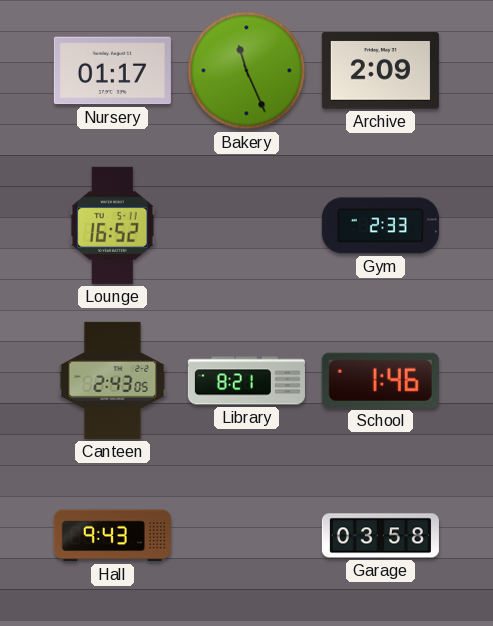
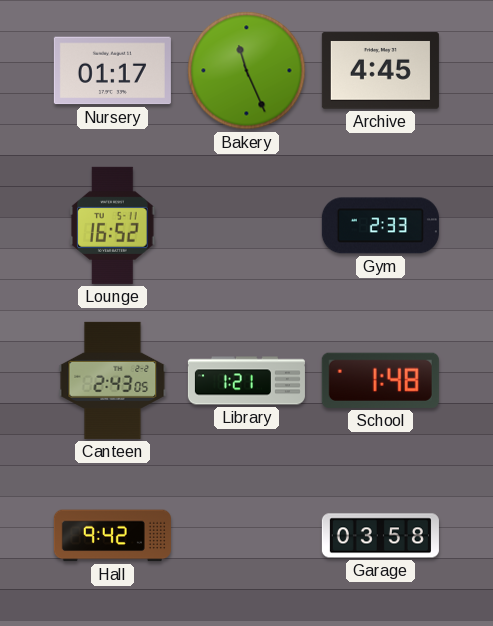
Archive: 2:09 -> 4:45
Library: 8:21 -> 1:21
School: 1:46 -> 1:48
Hall: 9:43 -> 9:42
